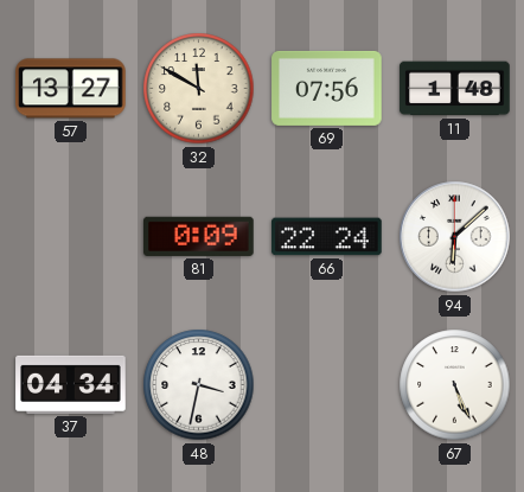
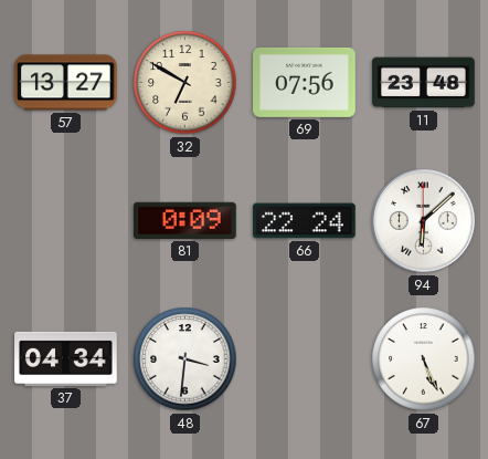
32: 11:50 -> 6:50
11: 1:48 -> 23:48
48: 3:32 -> 3:31
